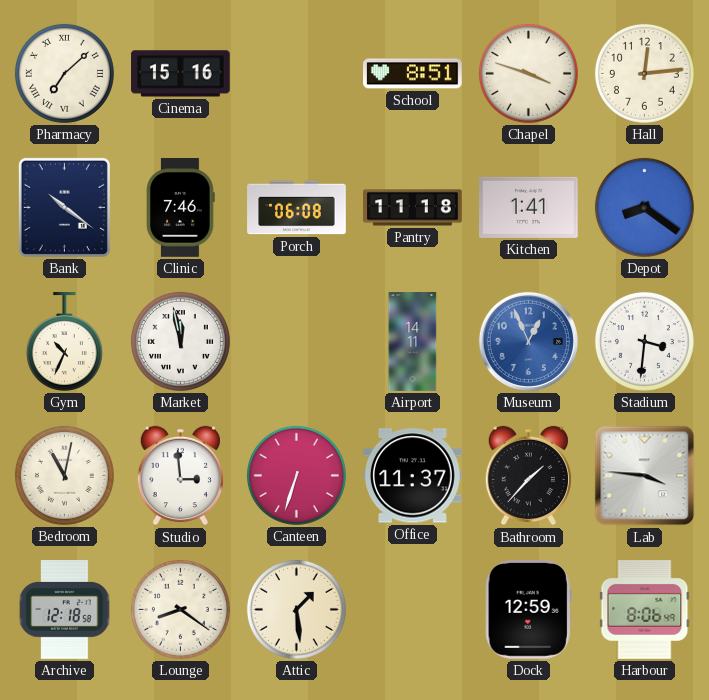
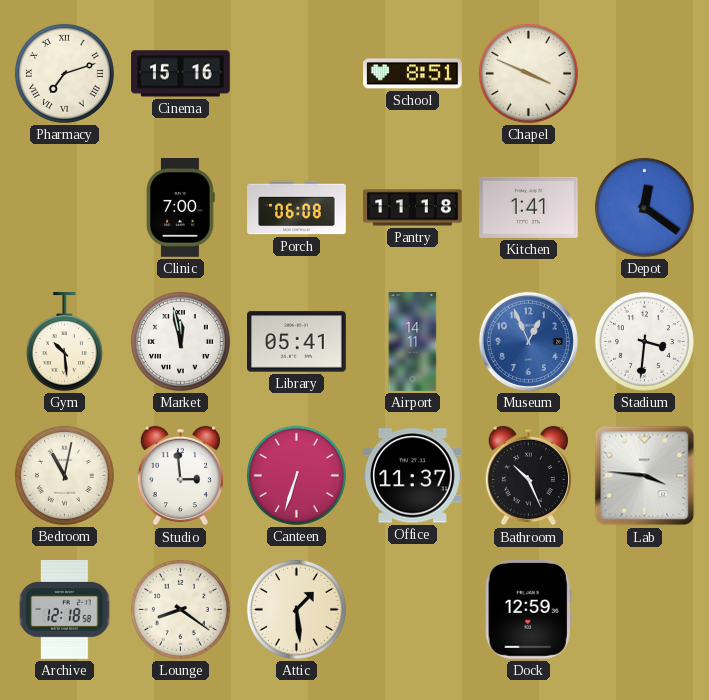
Pharmacy: 7:08 -> 7:12
Chapel: 3:48 -> 3:49
Hall: 12:14 -> none
Bank: 10:21 -> none
Clinic: 7:46 -> 7:00
Depot: 8:21 -> 12:21
Gym: 10:34 -> 10:29
Library: none -> 05:41
Bathroom: 1:37 -> 10:26
Harbour: 8:06 -> none
